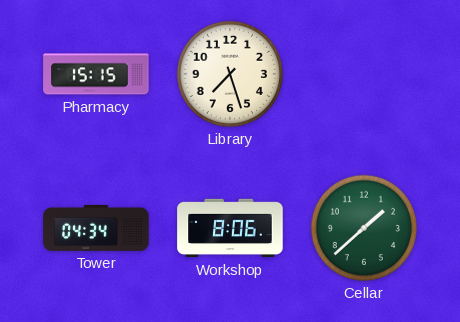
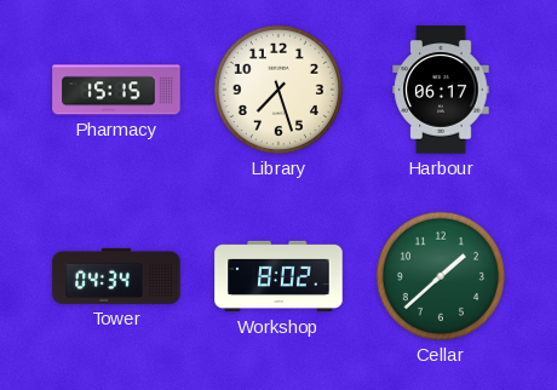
Harbour: none -> 06:17
Workshop: 8:06 -> 8:02
